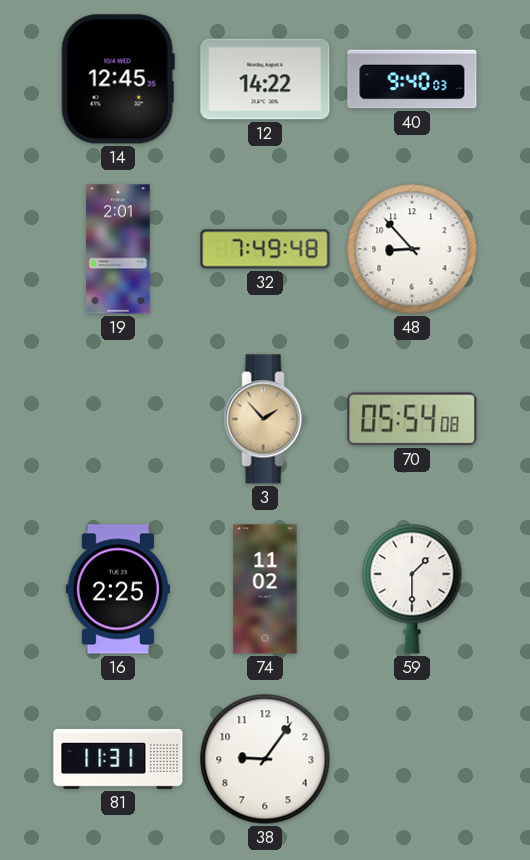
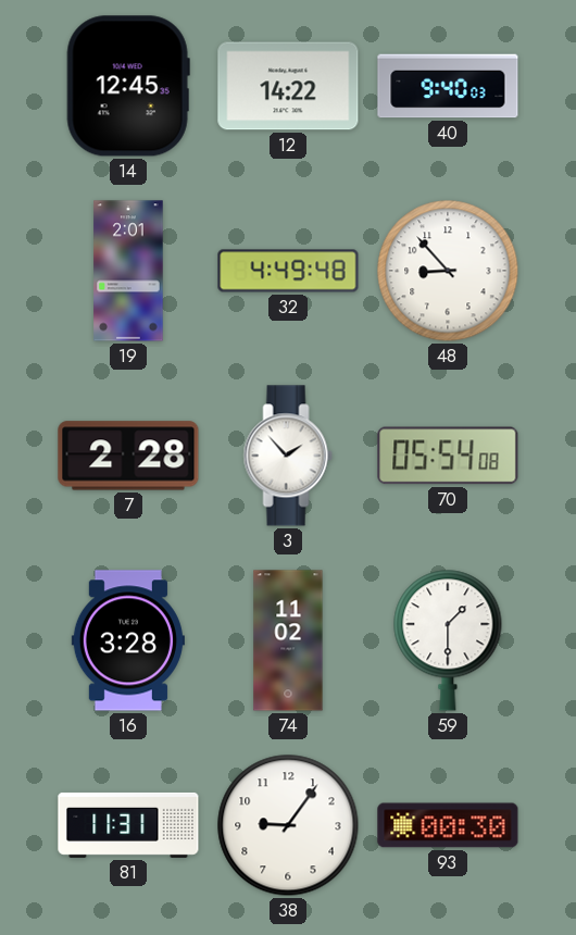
32: 7:49 -> 4:49
7: none -> 2:28
3 dial: champagne -> white
16: 2:25 -> 3:28
93: none -> 00:30
